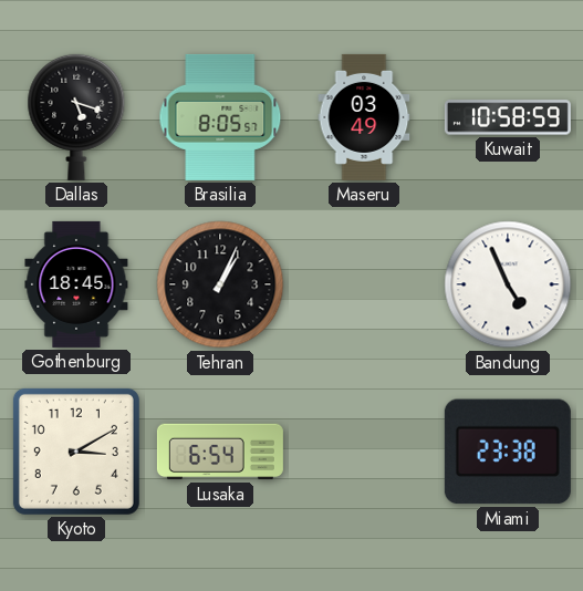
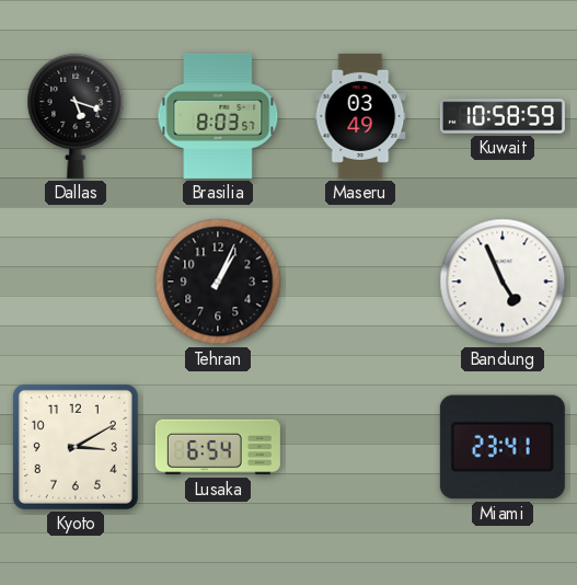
Brasilia: 8:05 -> 8:03
Gothenburg: 18:45 -> none
Miami: 23:38 -> 23:41
